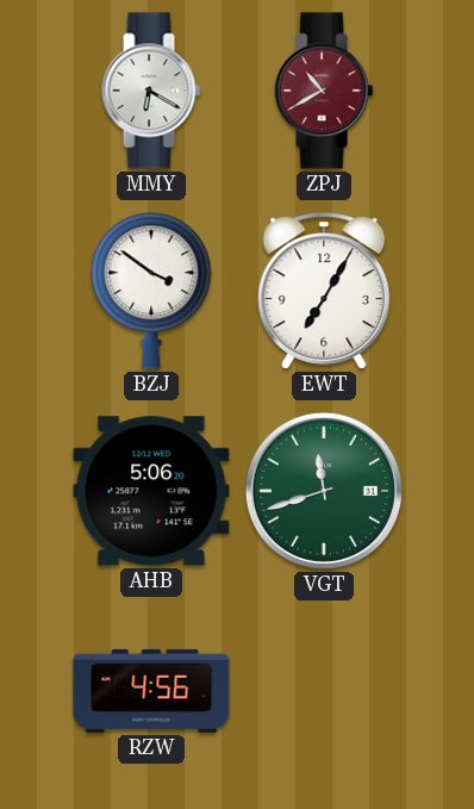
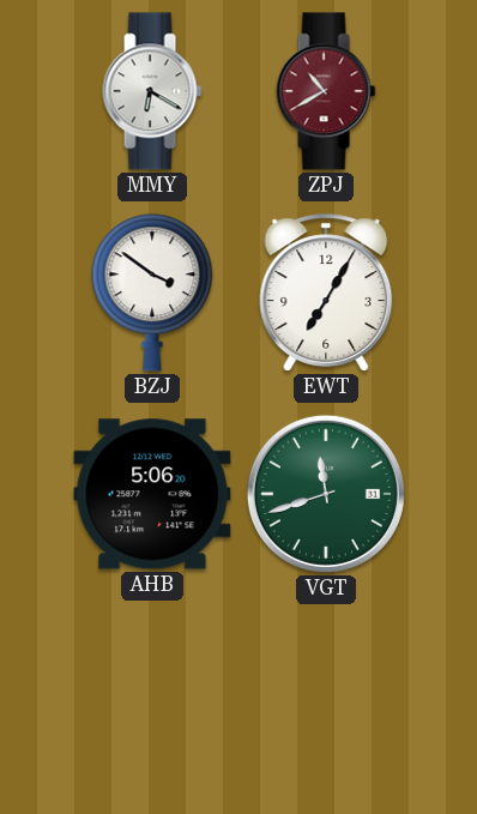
RZW: 4:56 -> none
